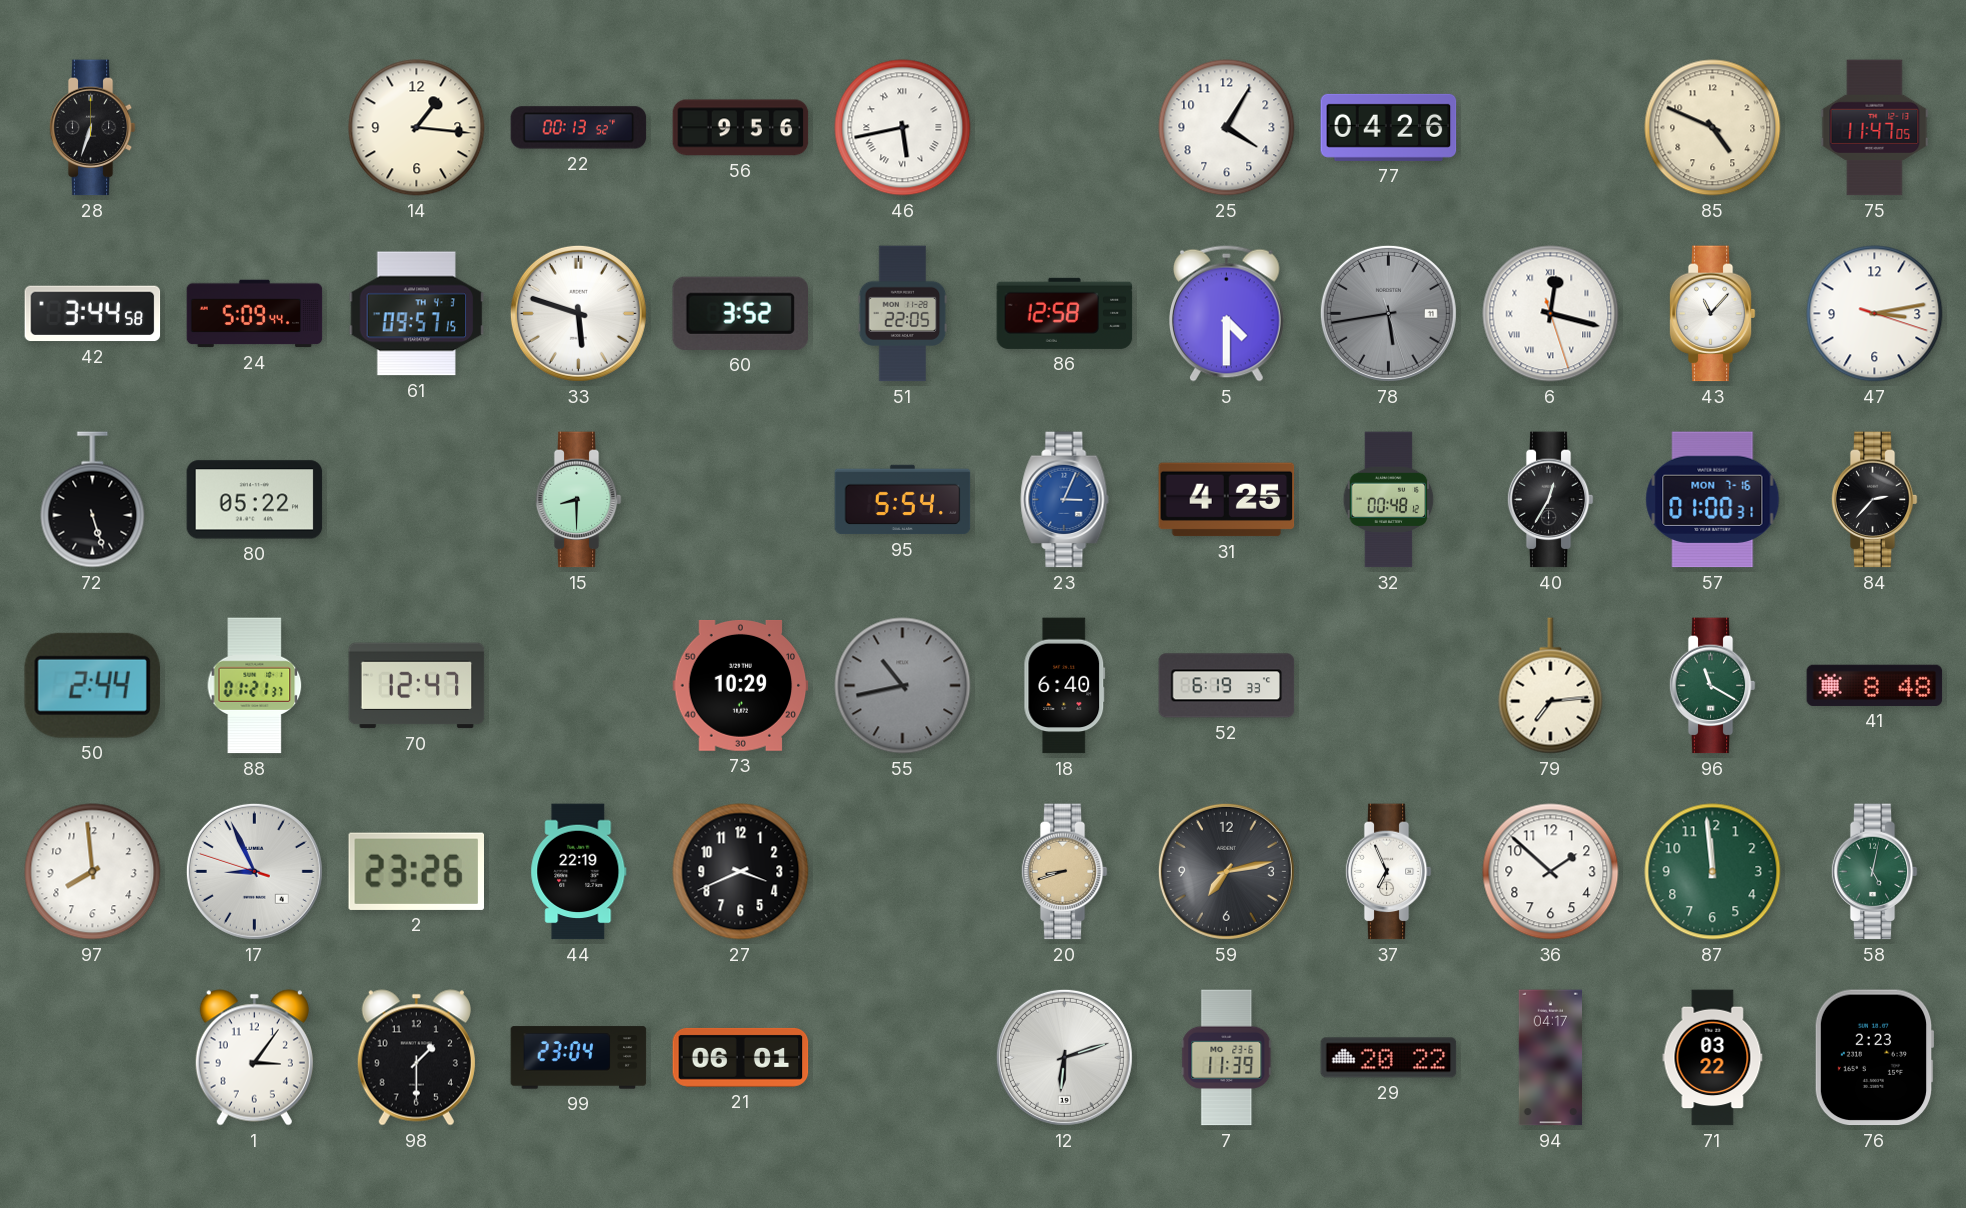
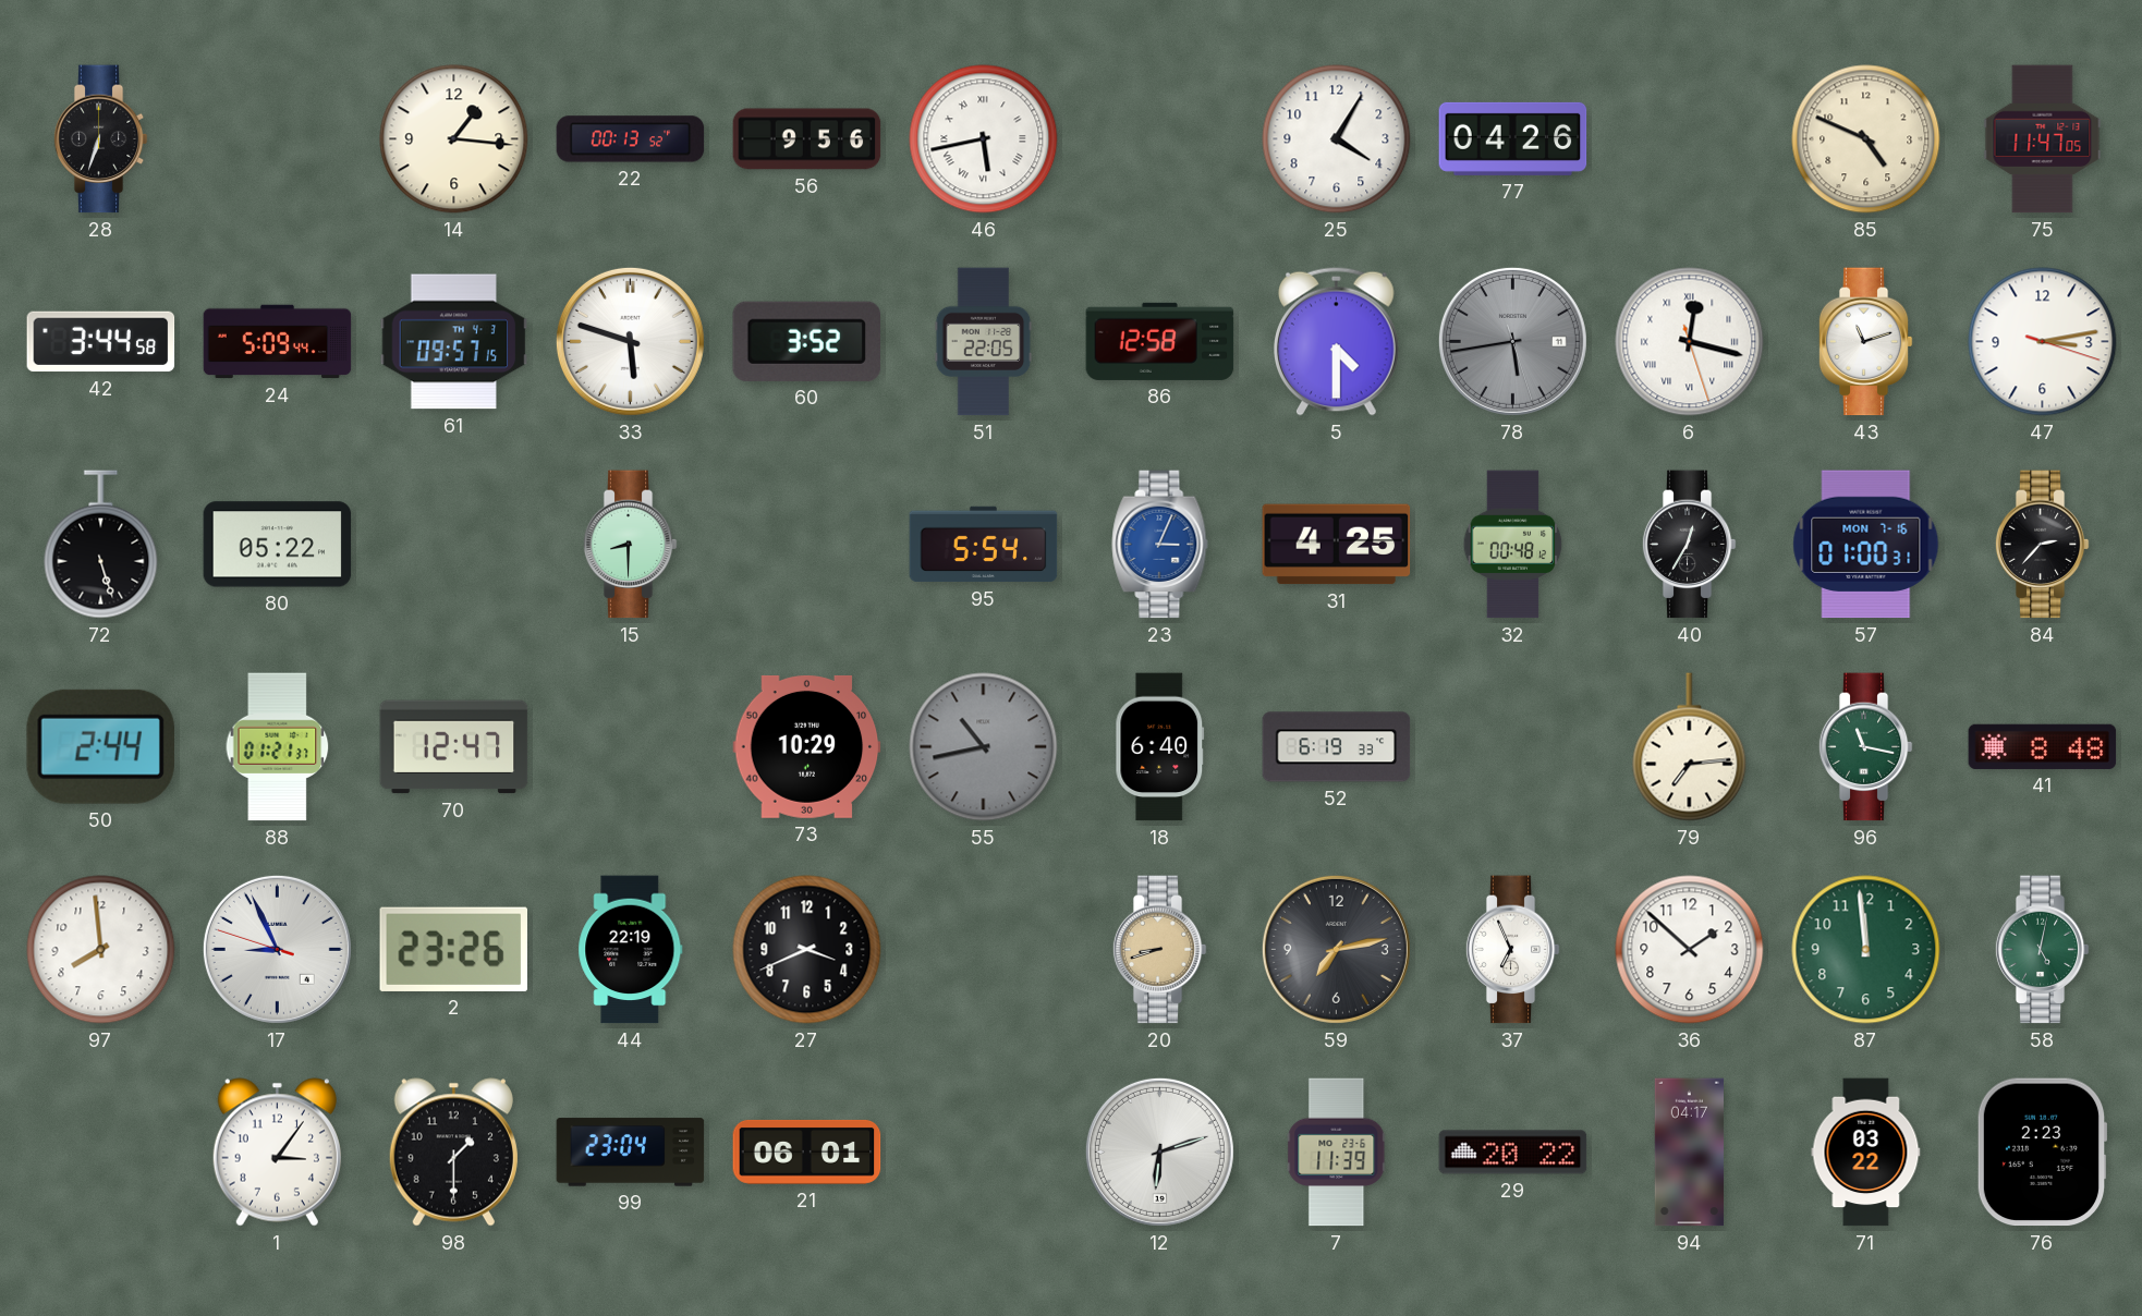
43: 11:07 -> 11:12
96: 11:20 -> 11:17
